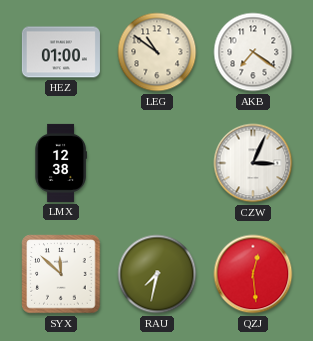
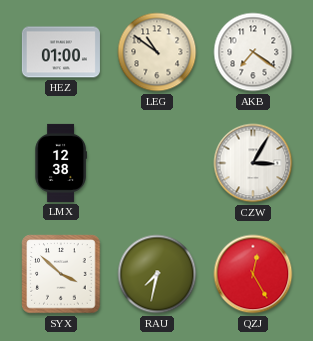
CZW: 3:04 -> 3:05
SYX: 11:52 -> 3:52
QZJ: 12:29 -> 12:25
